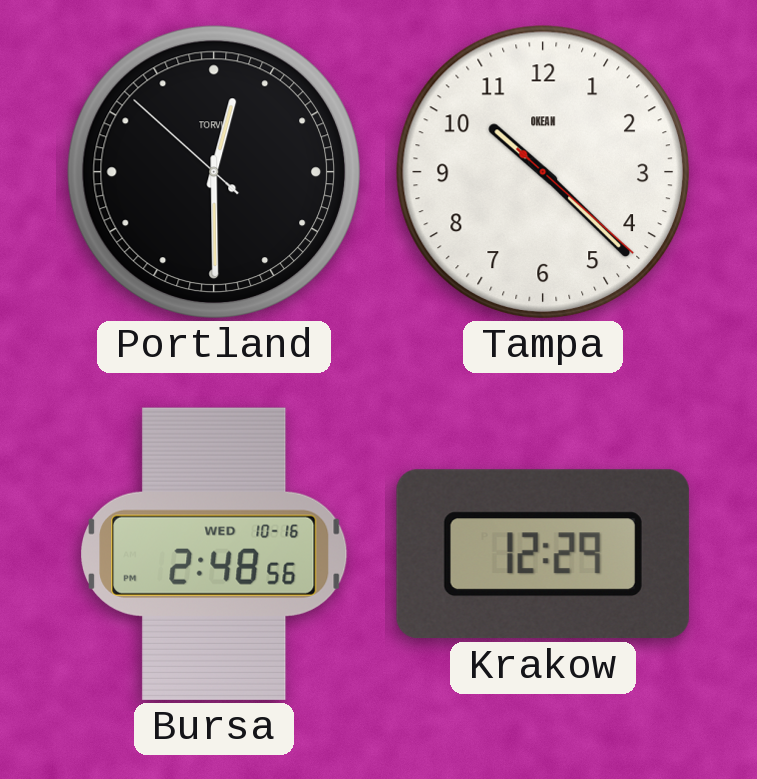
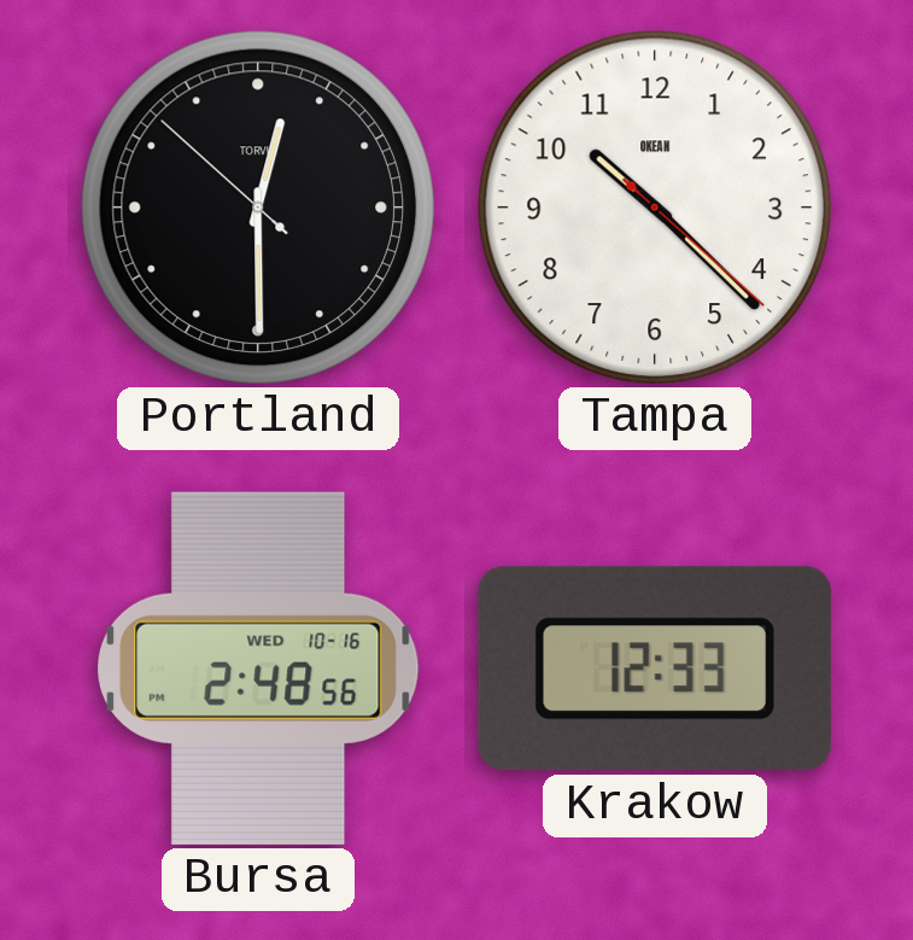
Krakow: 12:29 -> 12:33
